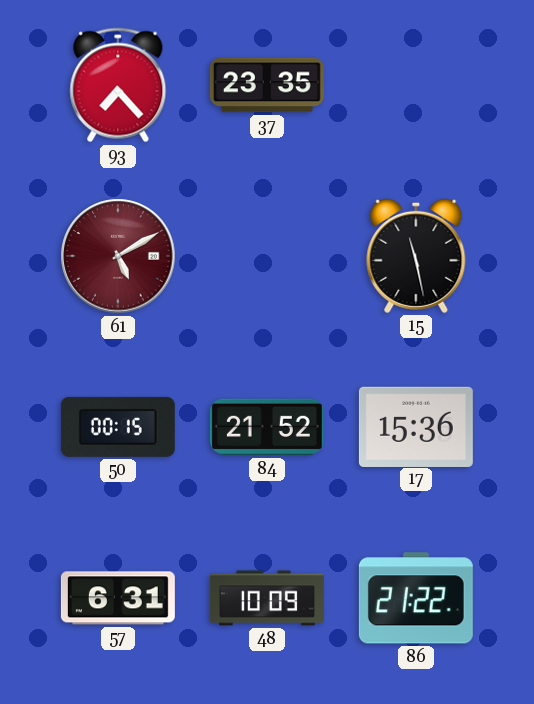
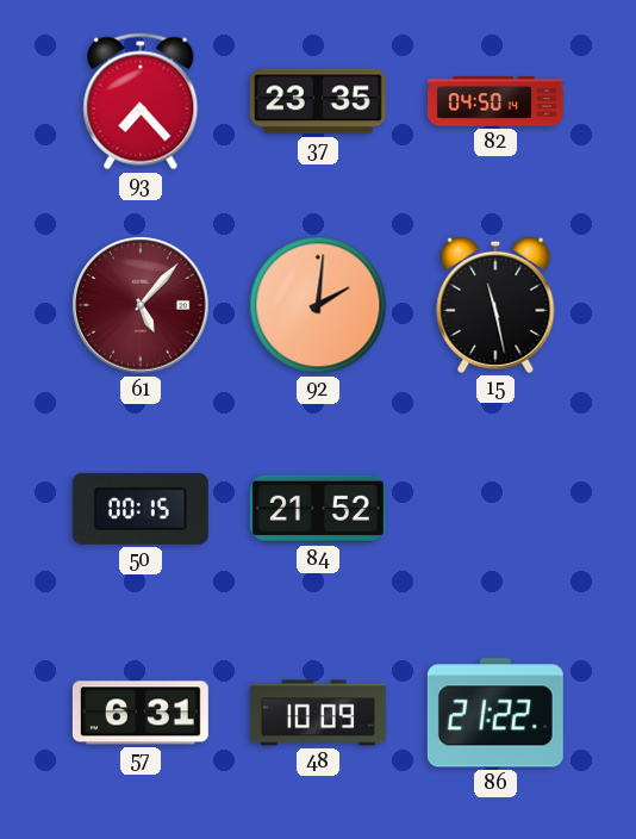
82: none -> 04:50
61: 5:10 -> 5:07
92: none -> 2:01
17: 15:36 -> none
